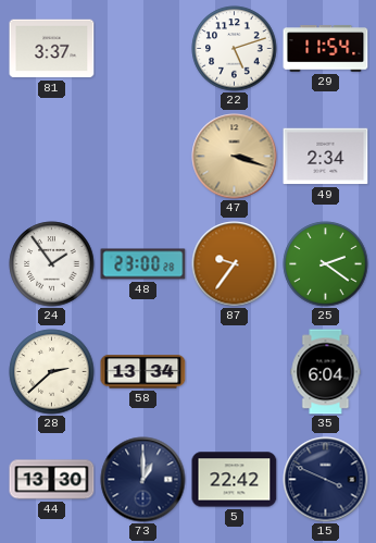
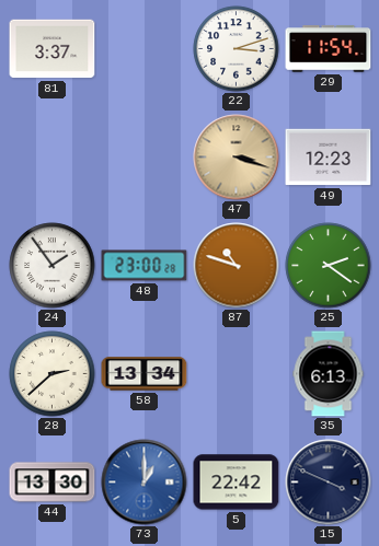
22: 5:12 -> 3:12
49: 2:34 -> 12:23
87: 9:36 -> 10:48
35: 6:04 -> 6:13
73 dial: navy -> blue
